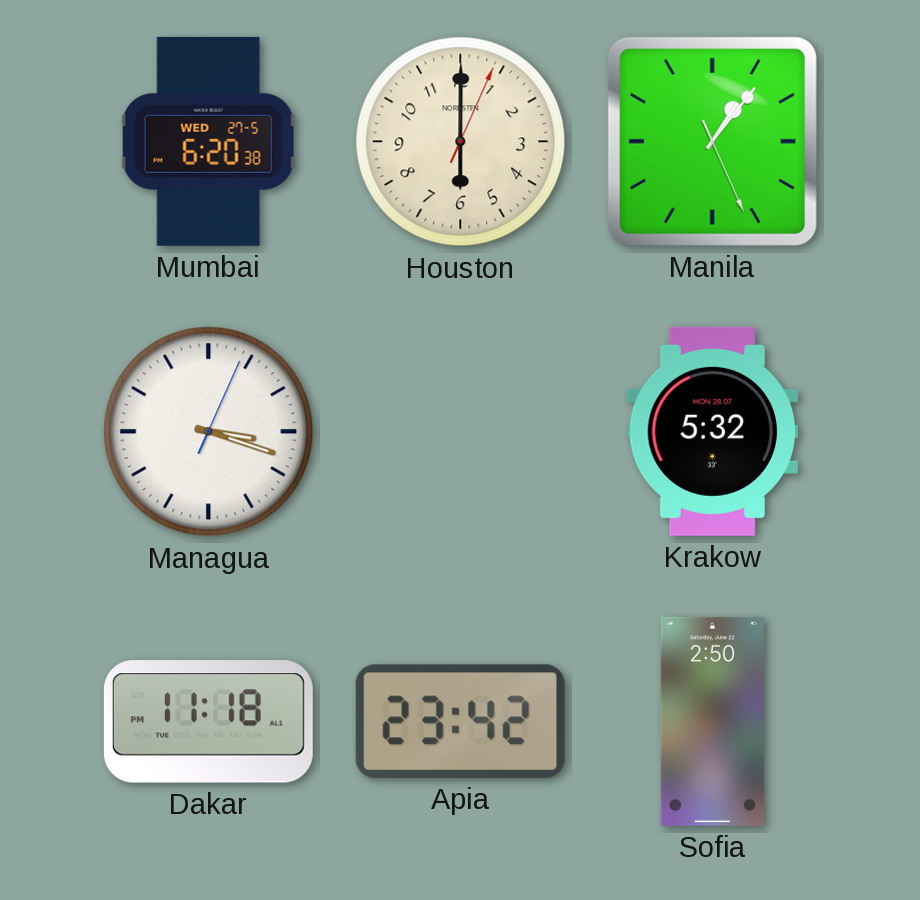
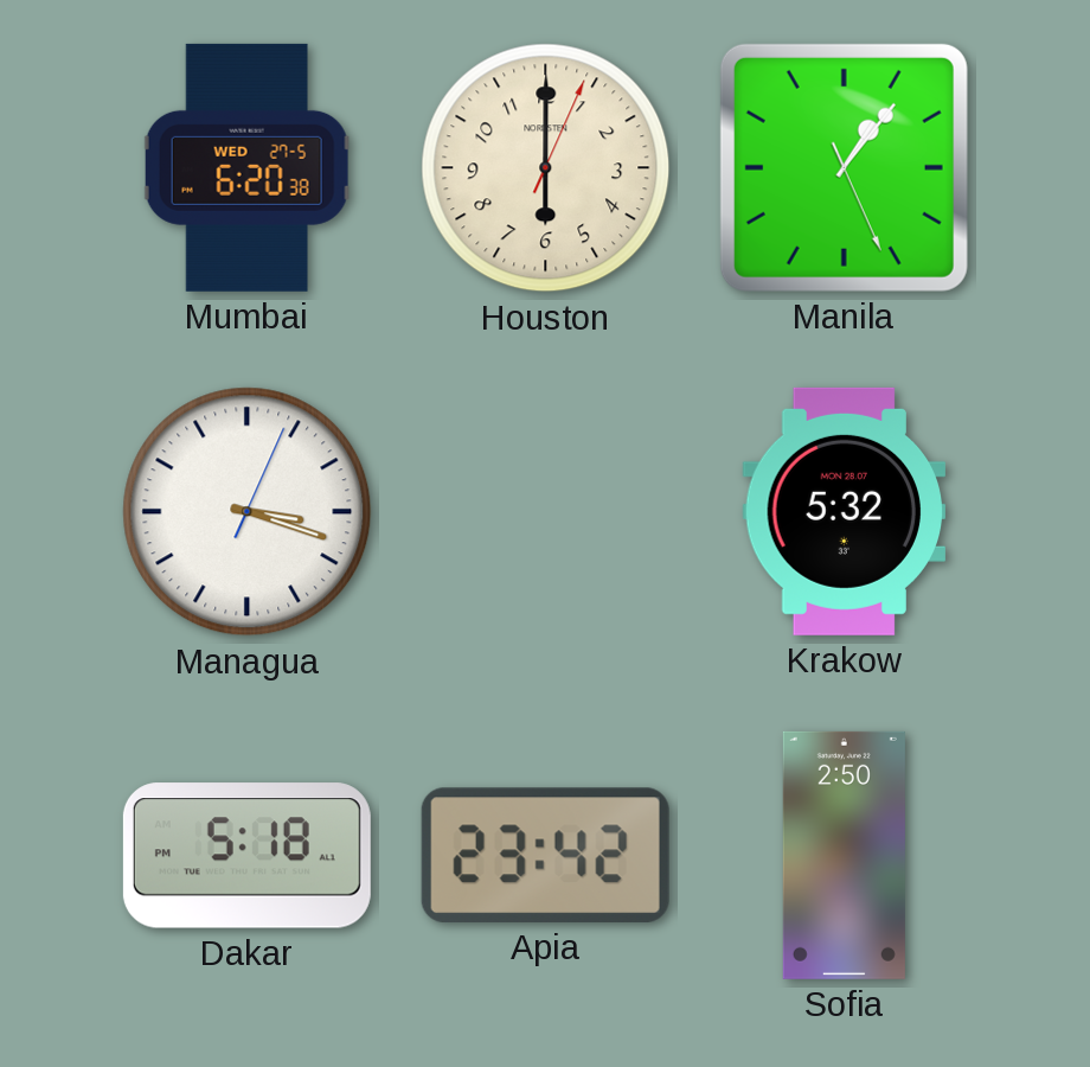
Dakar: 11:18 -> 5:18
